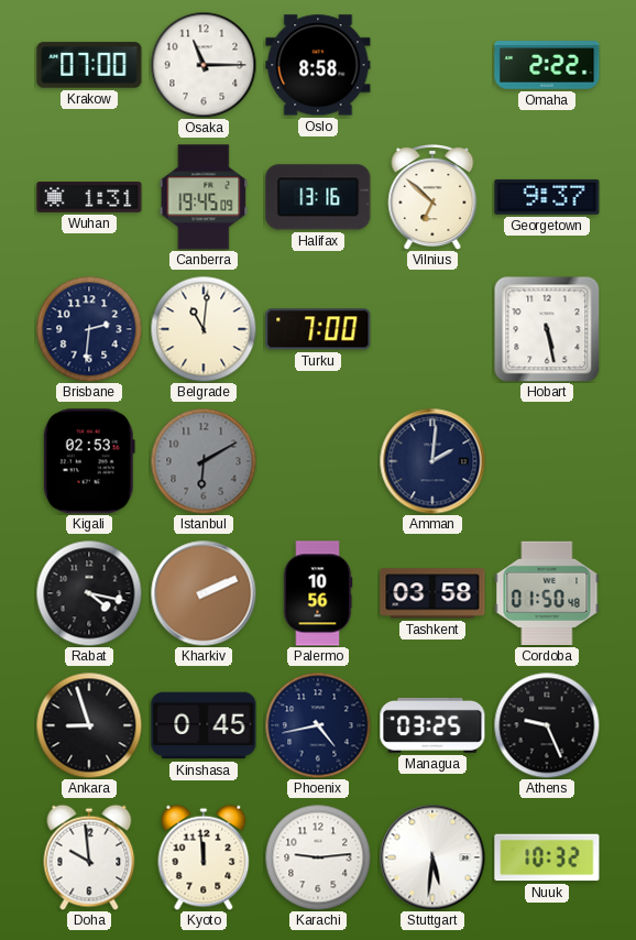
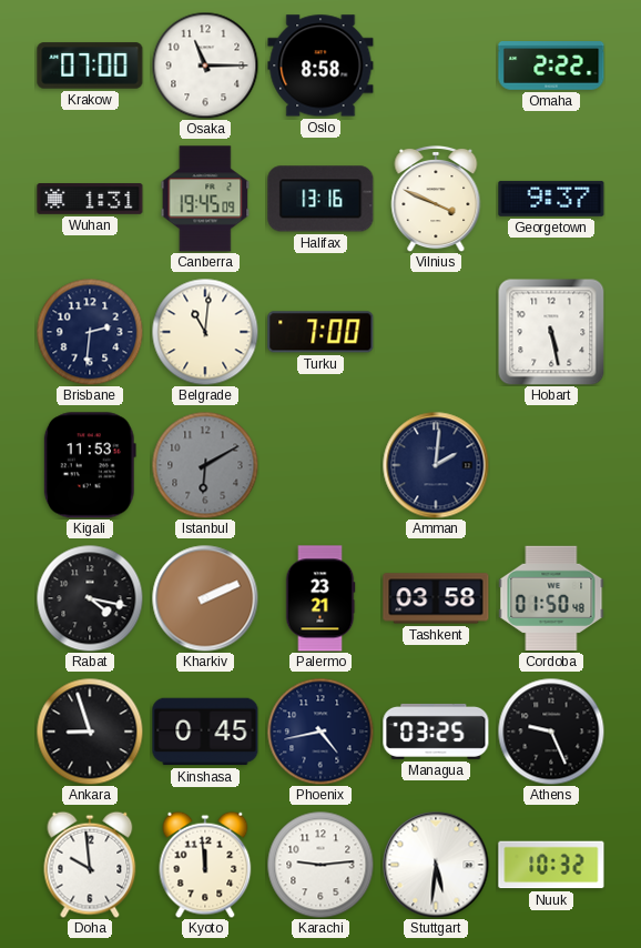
Vilnius: 6:52 -> 3:49
Kigali: 02:53 -> 11:53
Palermo: 10:56 -> 23:21
